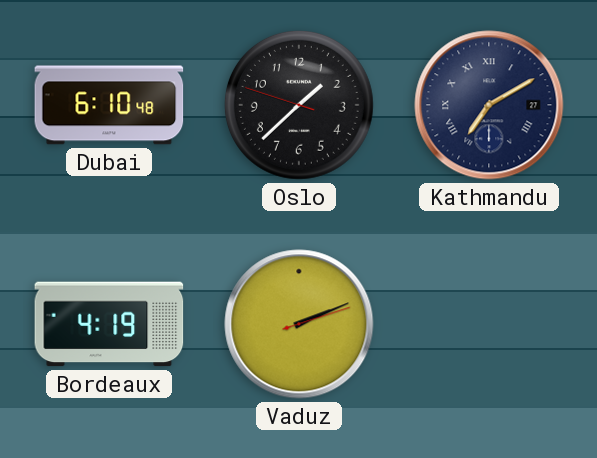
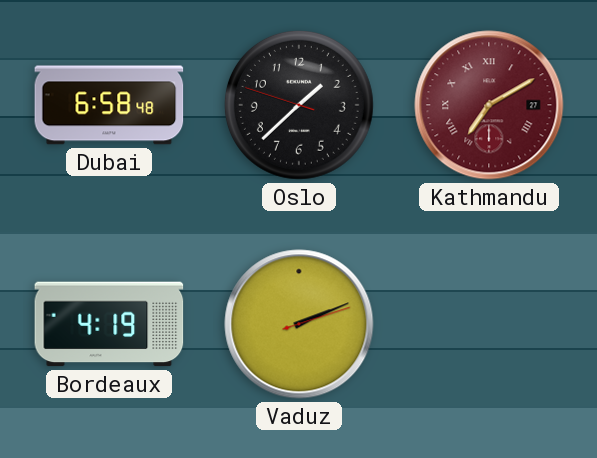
Dubai: 6:10 -> 6:58
Kathmandu dial: navy -> burgundy
